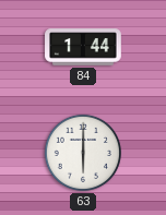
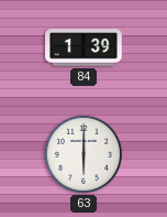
84: 1:44 -> 1:39
